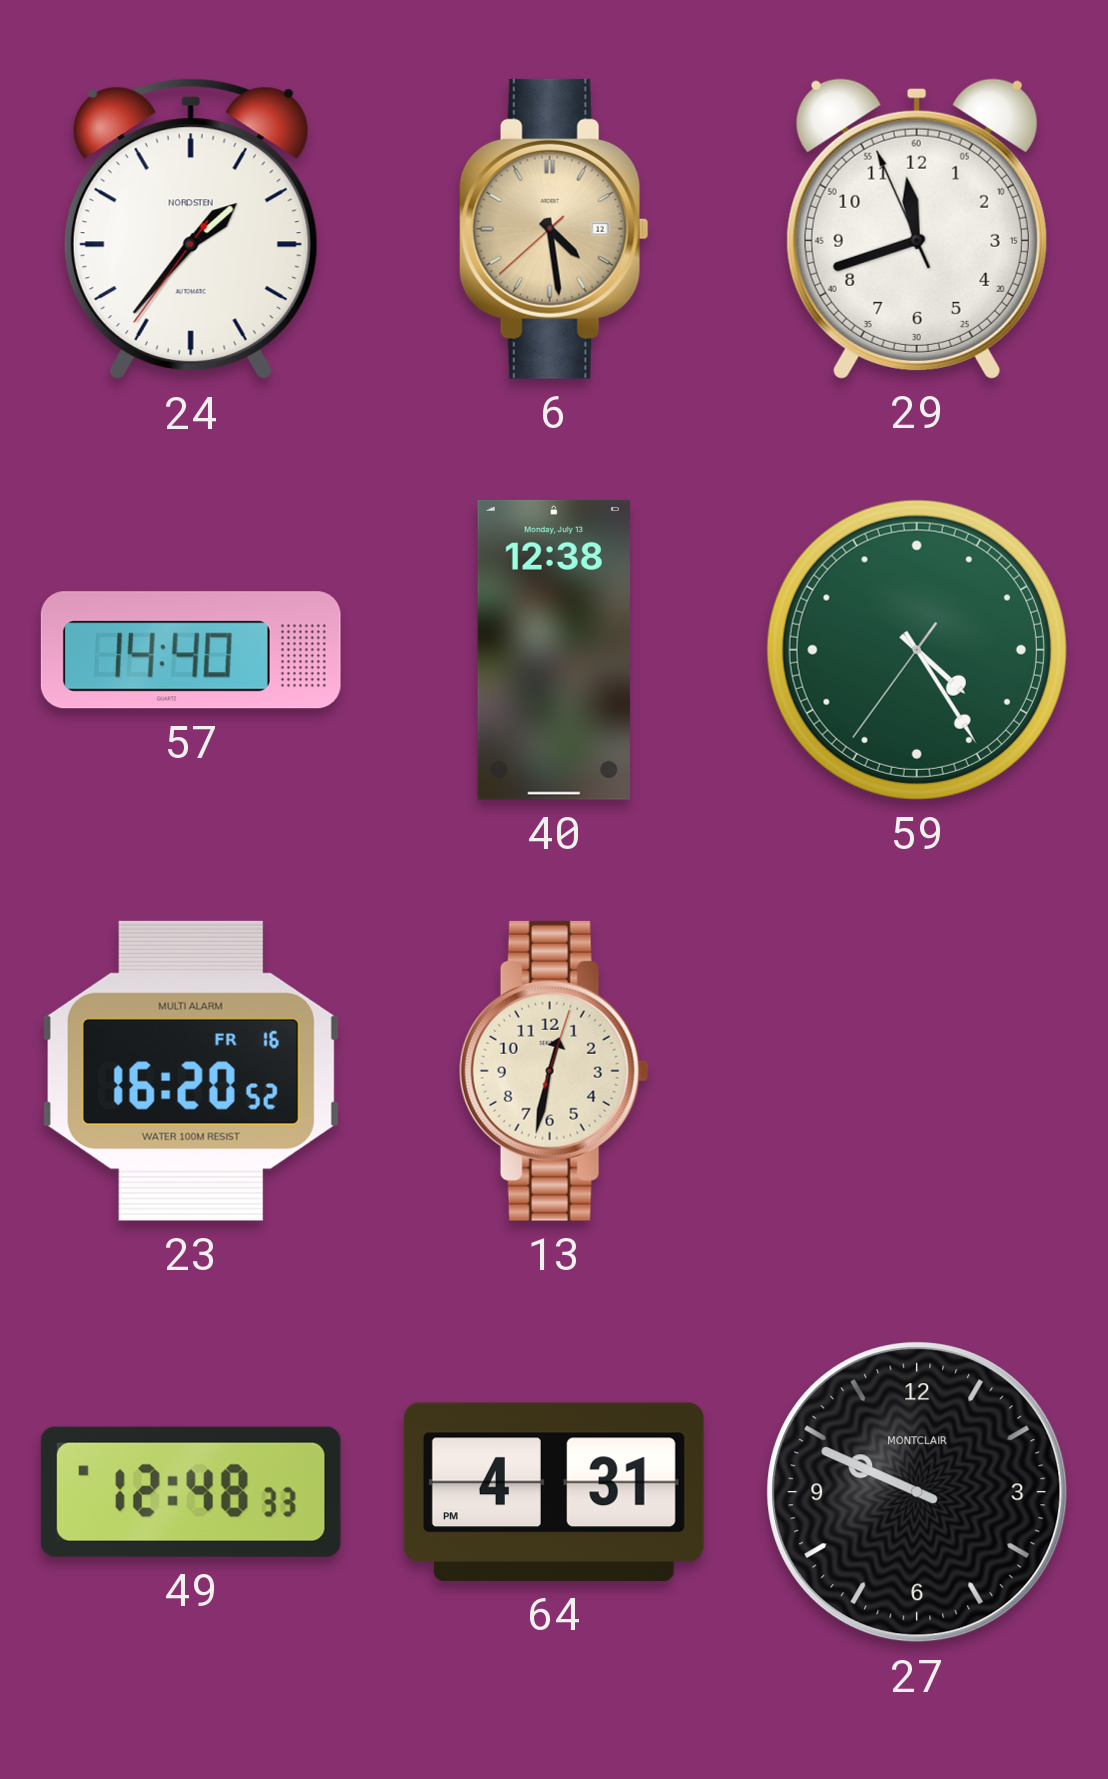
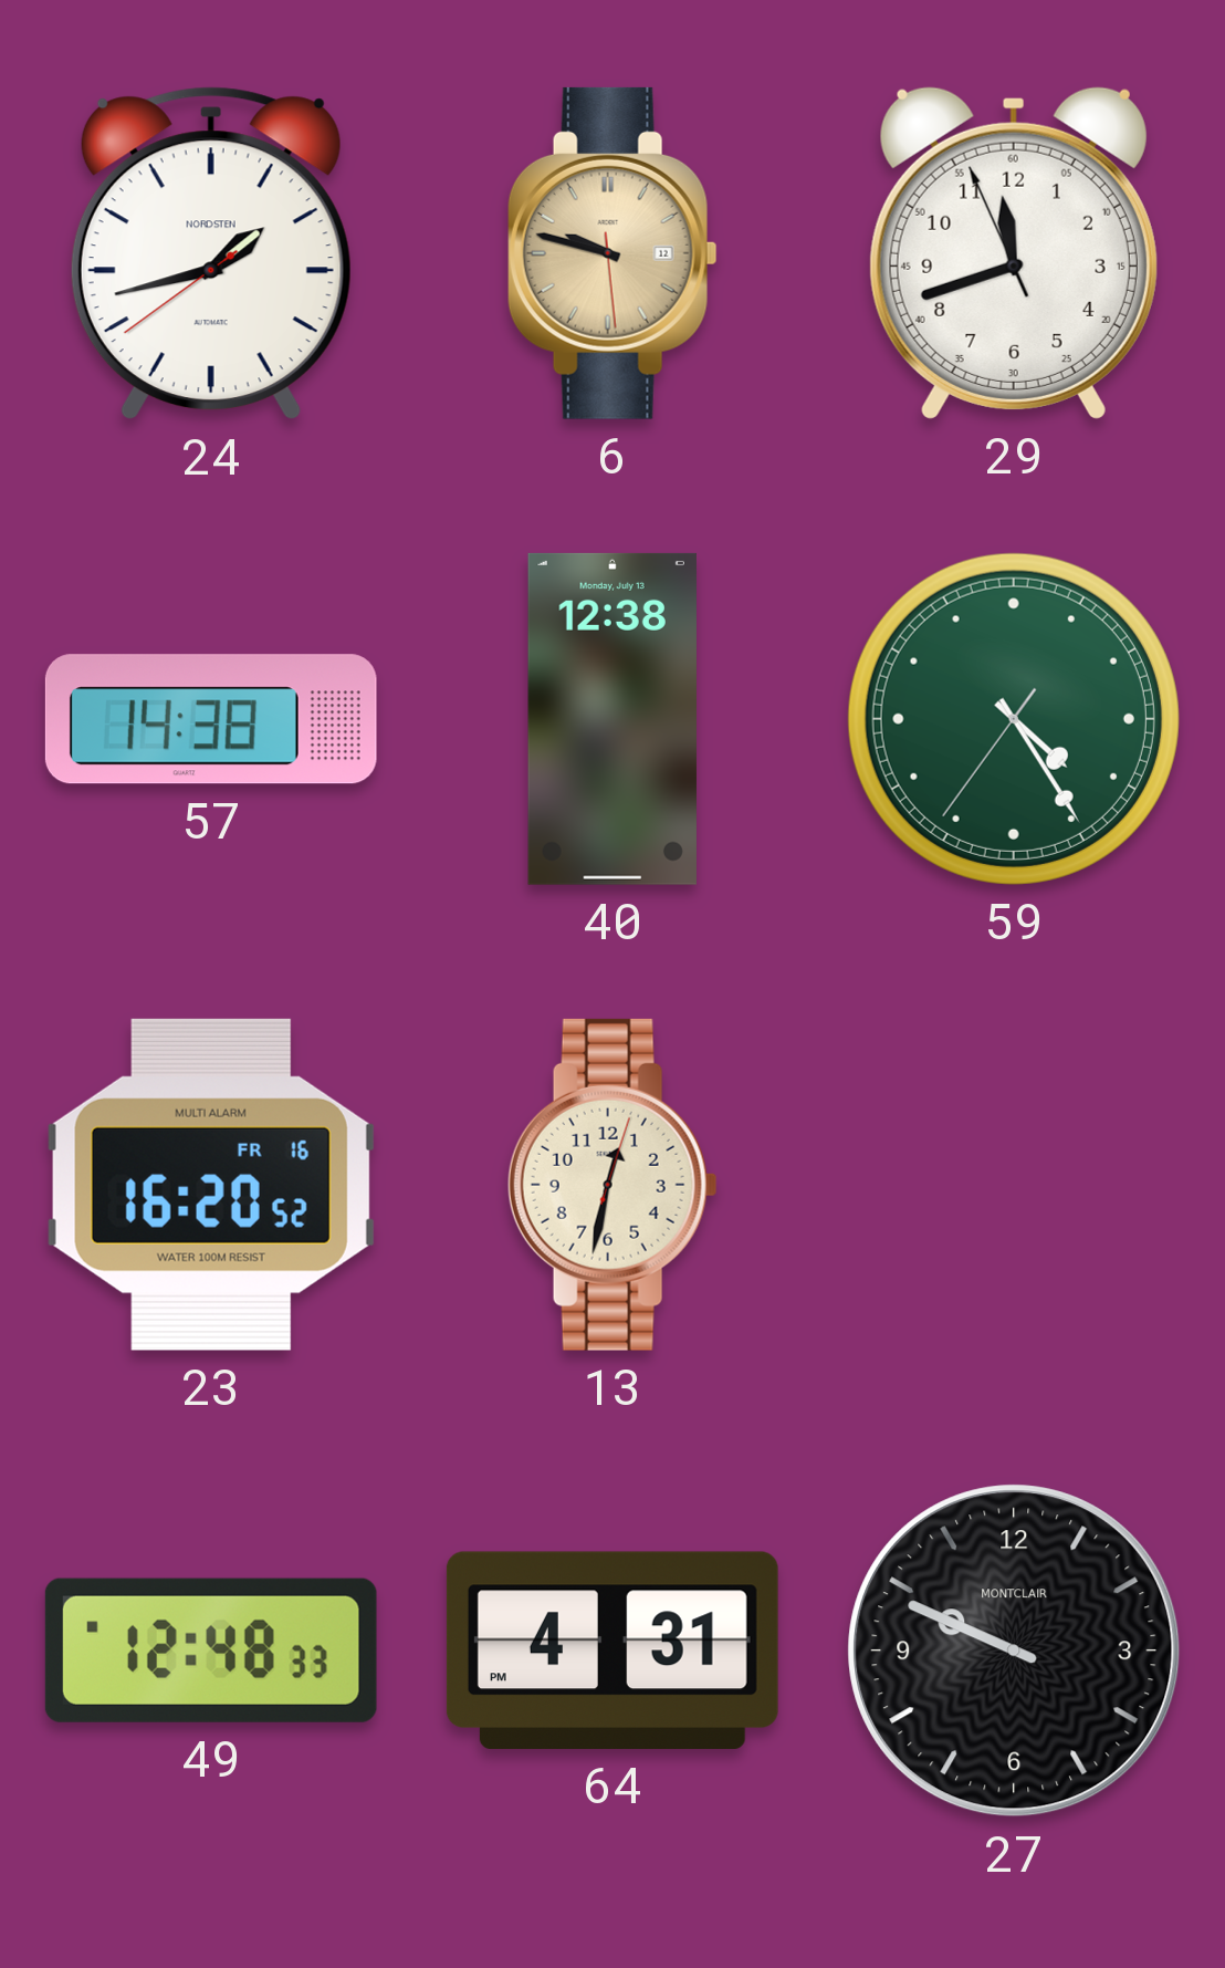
24: 1:36 -> 1:42
6: 4:28 -> 9:47
57: 14:40 -> 14:38
